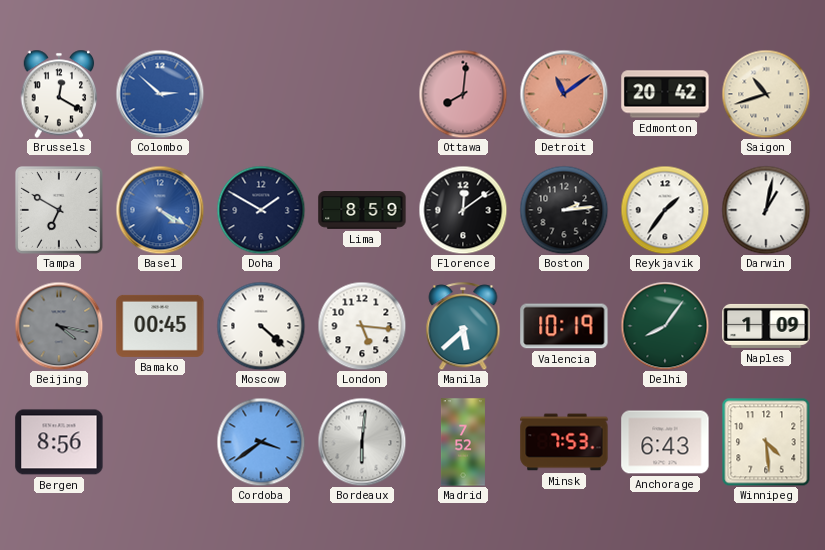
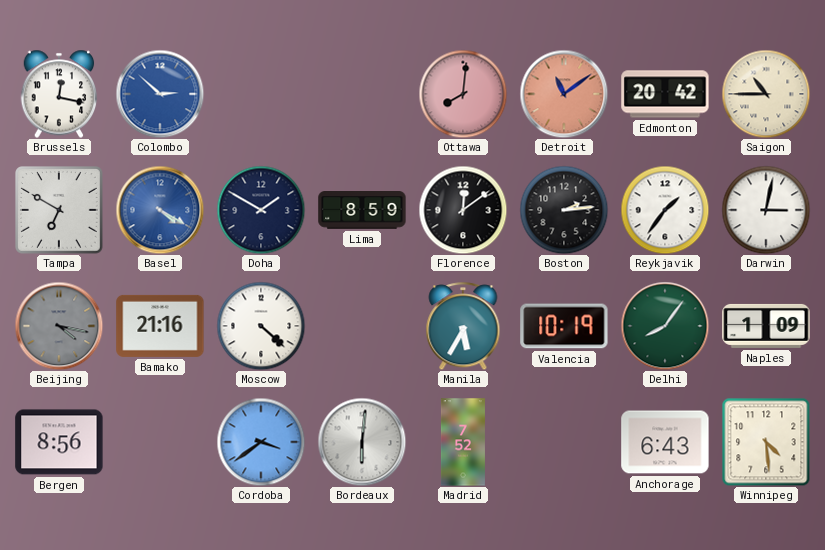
Brussels: 12:20 -> 12:17
Saigon: 10:42 -> 10:45
Darwin: 1:02 -> 3:02
Bamako: 00:45 -> 21:16
London: 5:16 -> none
Manila: 5:38 -> 5:35
Minsk: 7:53 -> none
